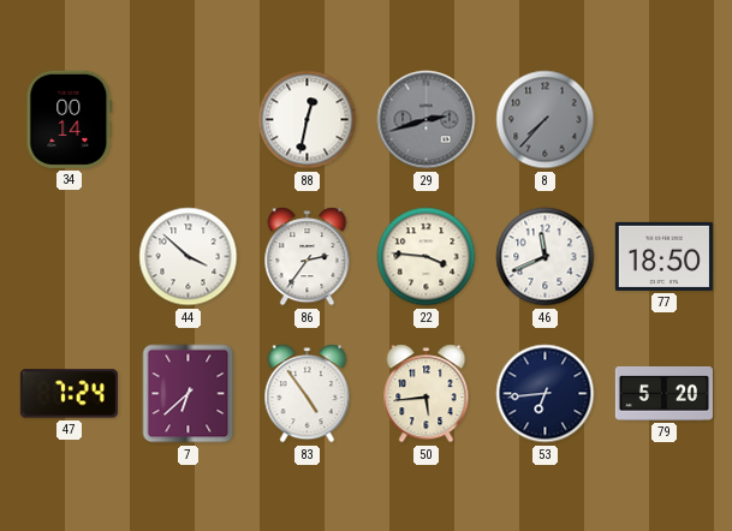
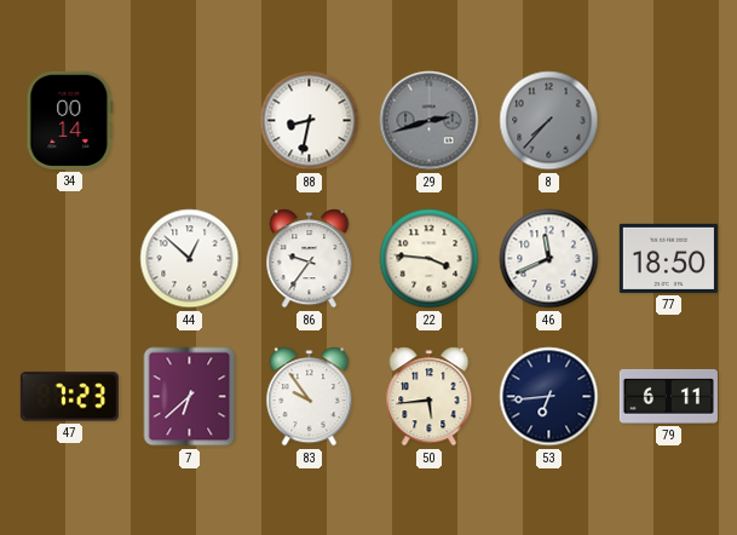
88: 12:32 -> 8:32
44: 3:52 -> 12:52
86: 2:36 -> 9:36
47: 7:24 -> 7:23
83: 4:54 -> 9:54
79: 5:20 -> 6:11
